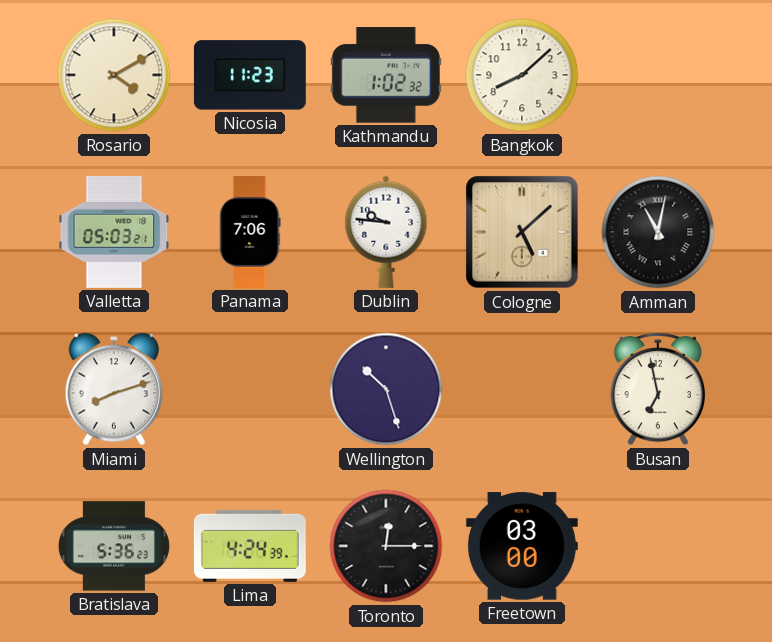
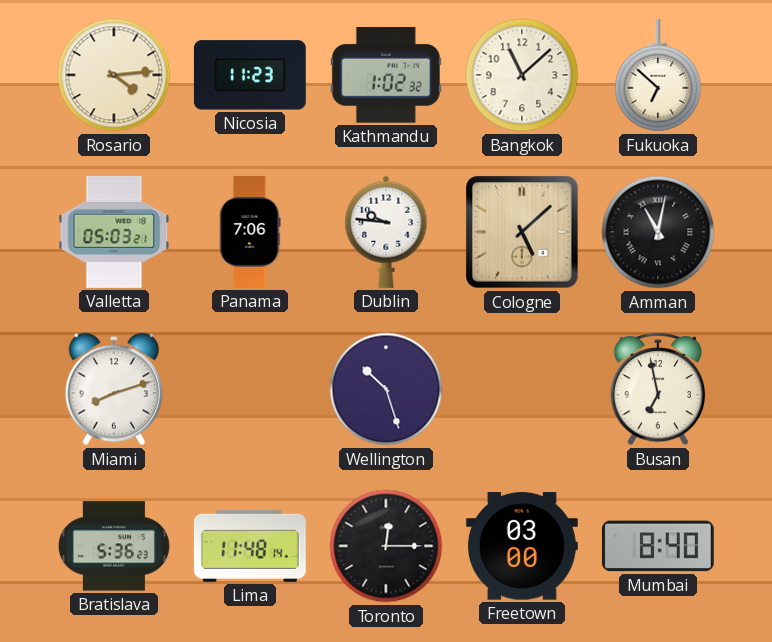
Rosario: 4:10 -> 4:14
Bangkok: 8:08 -> 11:08
Fukuoka: none -> 6:52
Lima: 4:24 -> 11:48
Mumbai: none -> 8:40
